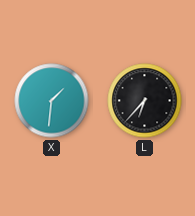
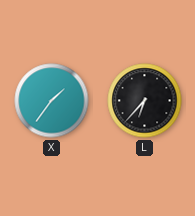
X: 1:31 -> 1:36
